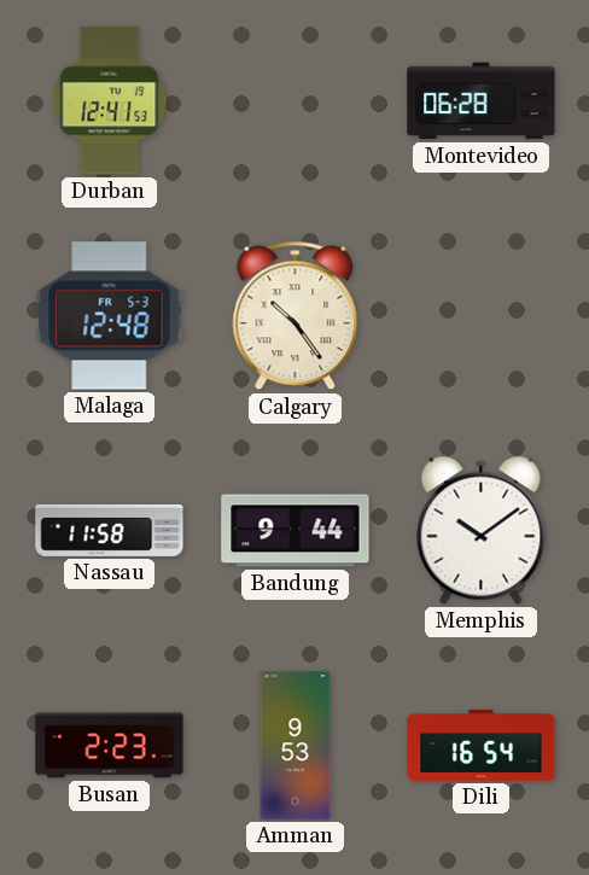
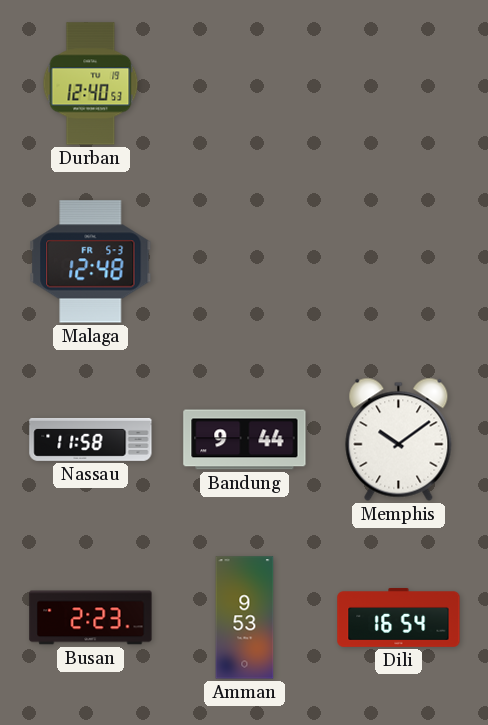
Durban: 12:41 -> 12:40
Montevideo: 06:28 -> none
Calgary: 10:24 -> none
